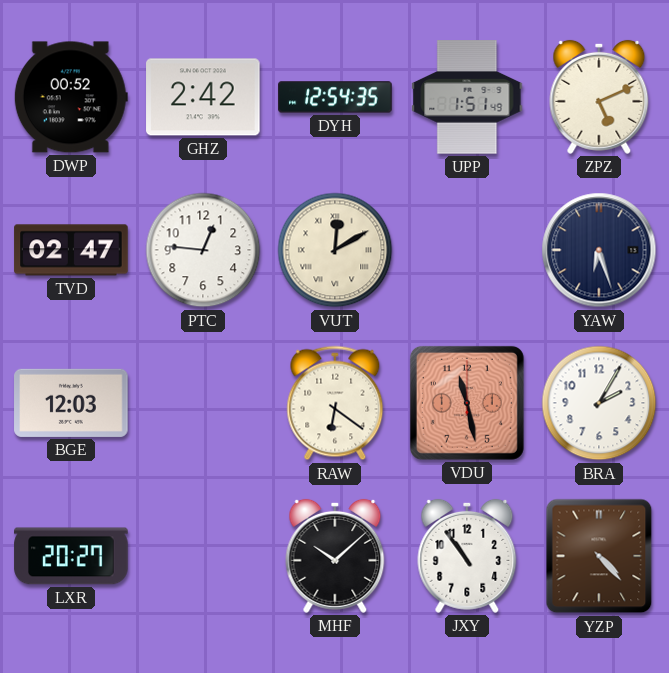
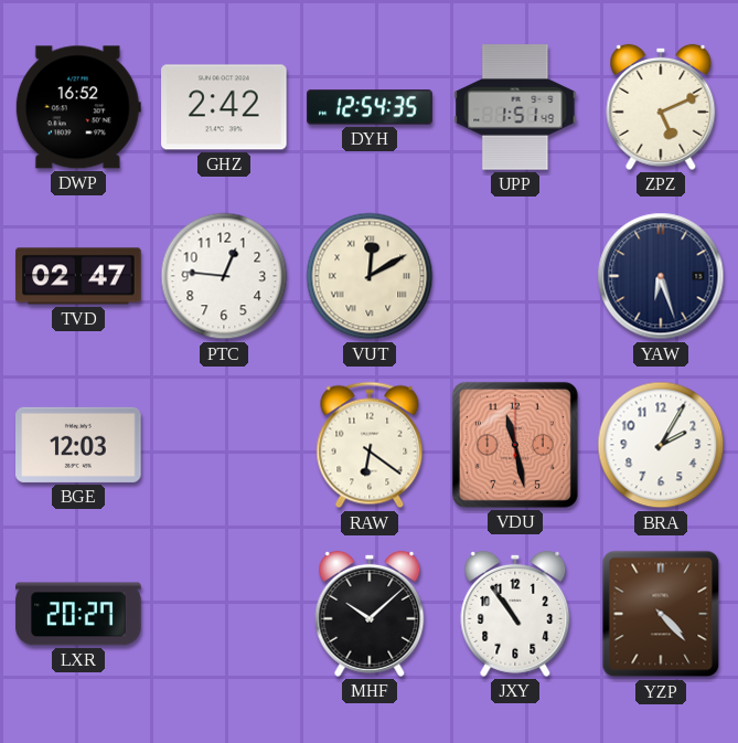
DWP: 00:52 -> 16:52
